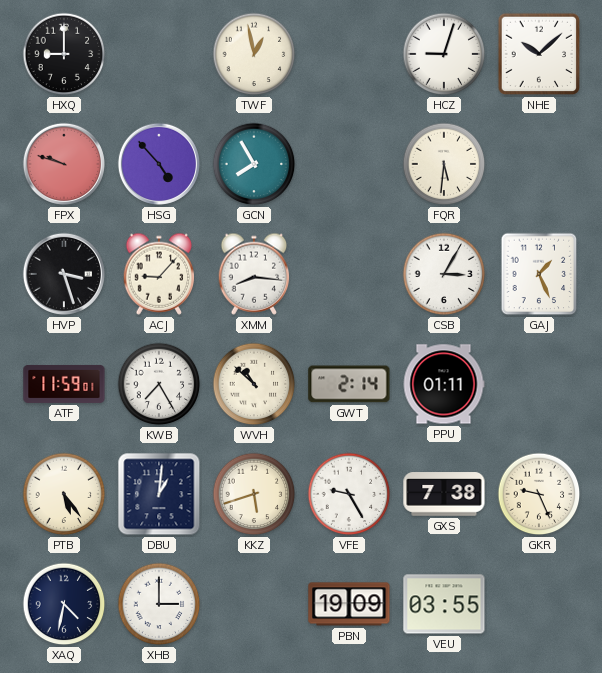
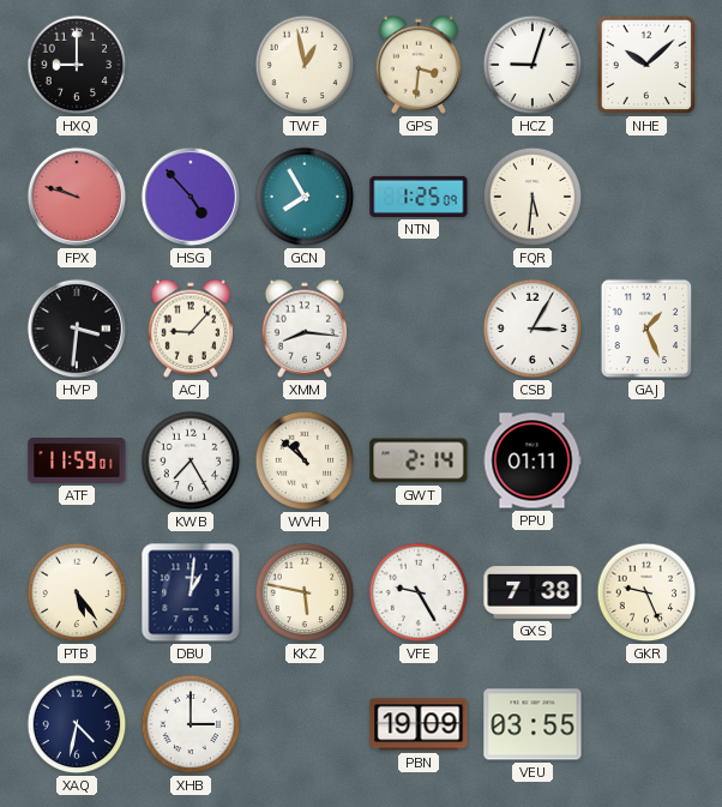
GPS: none -> 3:31
NTN: none -> 1:25
HVP: 3:27 -> 3:31
KKZ: 5:42 -> 5:47
